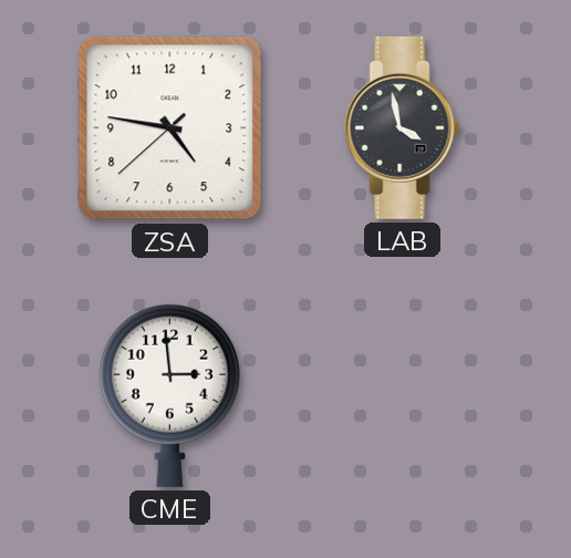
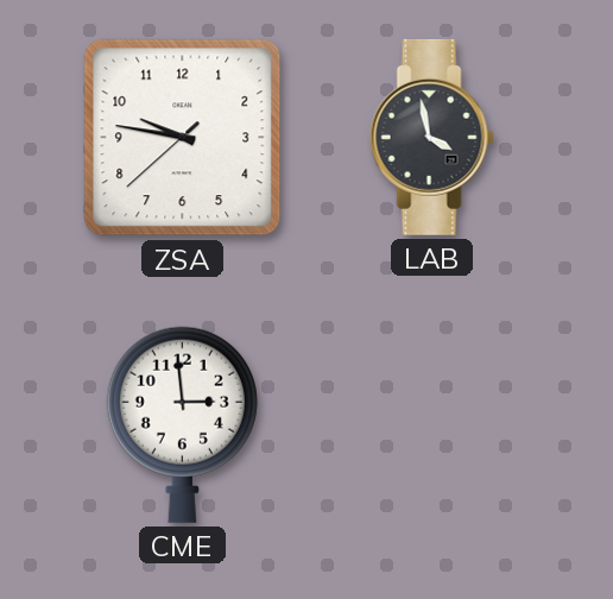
ZSA: 4:46 -> 9:46
